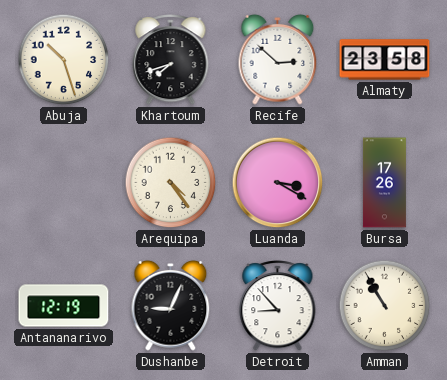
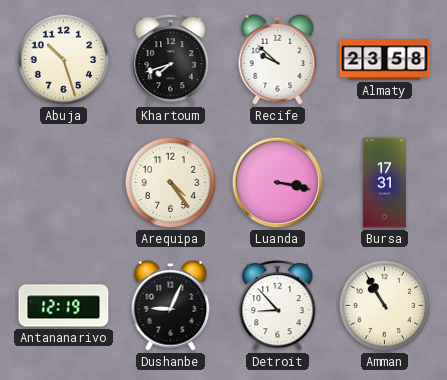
Recife: 2:52 -> 9:52
Luanda: 3:20 -> 3:17
Bursa: 17:26 -> 17:31
